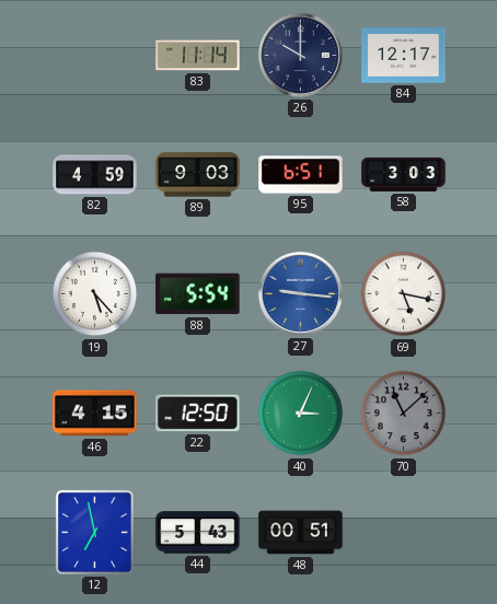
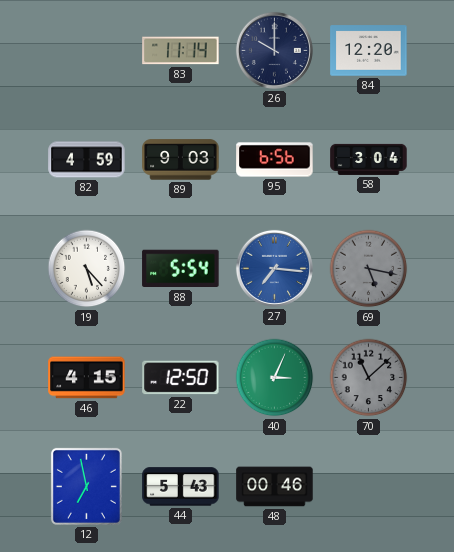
84: 12:17 -> 12:20
95: 6:51 -> 6:56
58: 3:03 -> 3:04
27: 9:16 -> 7:16
69 dial: white -> grey
48: 00:51 -> 00:46
